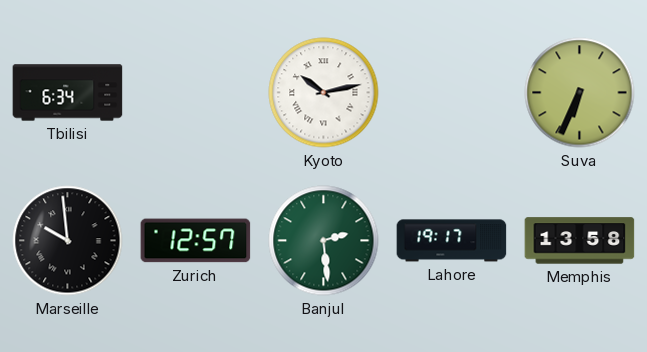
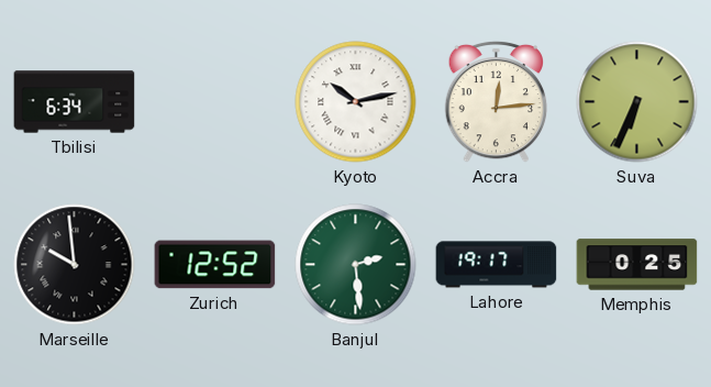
Accra: none -> 12:14
Zurich: 12:57 -> 12:52
Memphis: 13:58 -> 0:25
